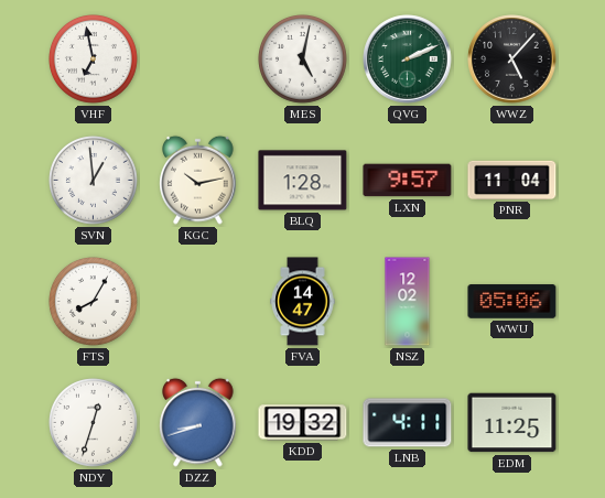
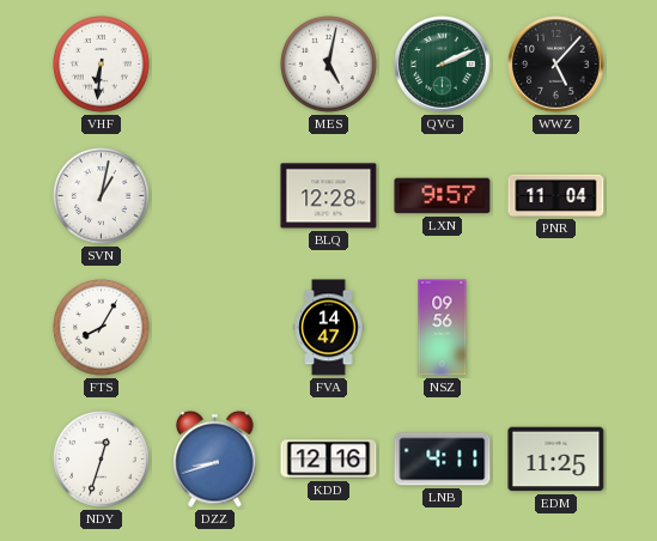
VHF: 6:58 -> 6:31
SVN: 12:59 -> 1:02
KGC: 10:13 -> none
BLQ: 1:28 -> 12:28
NSZ: 12:02 -> 09:56
WWU: 05:06 -> none
KDD: 19:32 -> 12:16
